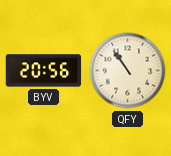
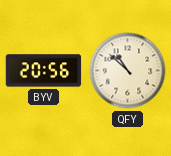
QFY: 10:54 -> 10:52
